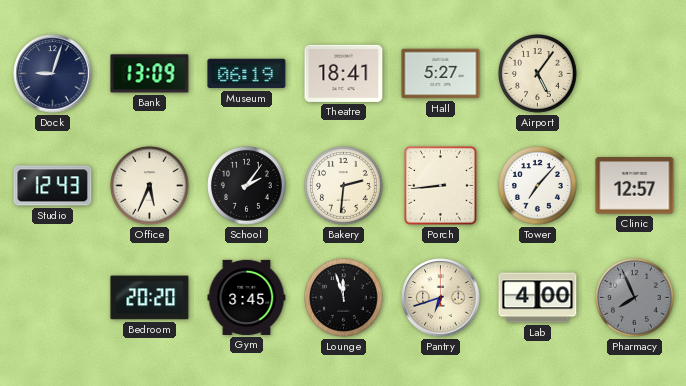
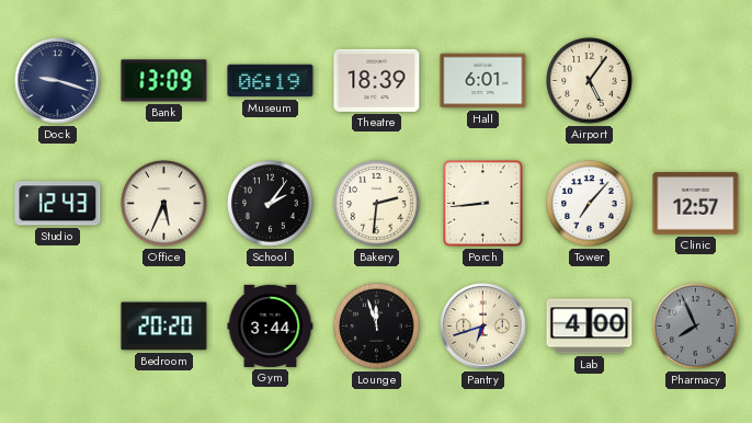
Dock: 9:03 -> 9:18
Theatre: 18:41 -> 18:39
Hall: 5:27 -> 6:01
Gym: 3:45 -> 3:44
